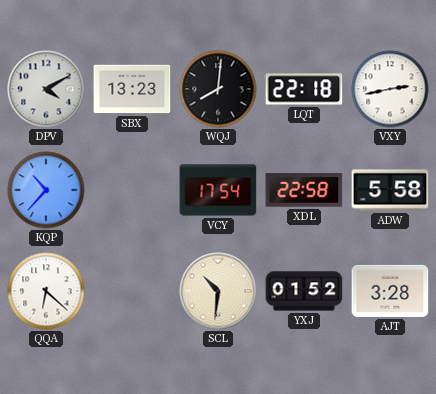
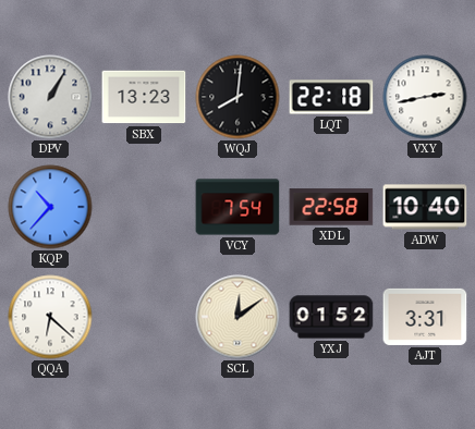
DPV: 4:10 -> 1:05
VCY: 17:54 -> 7:54
ADW: 5:58 -> 10:40
SCL: 10:31 -> 12:09
AJT: 3:28 -> 3:31
